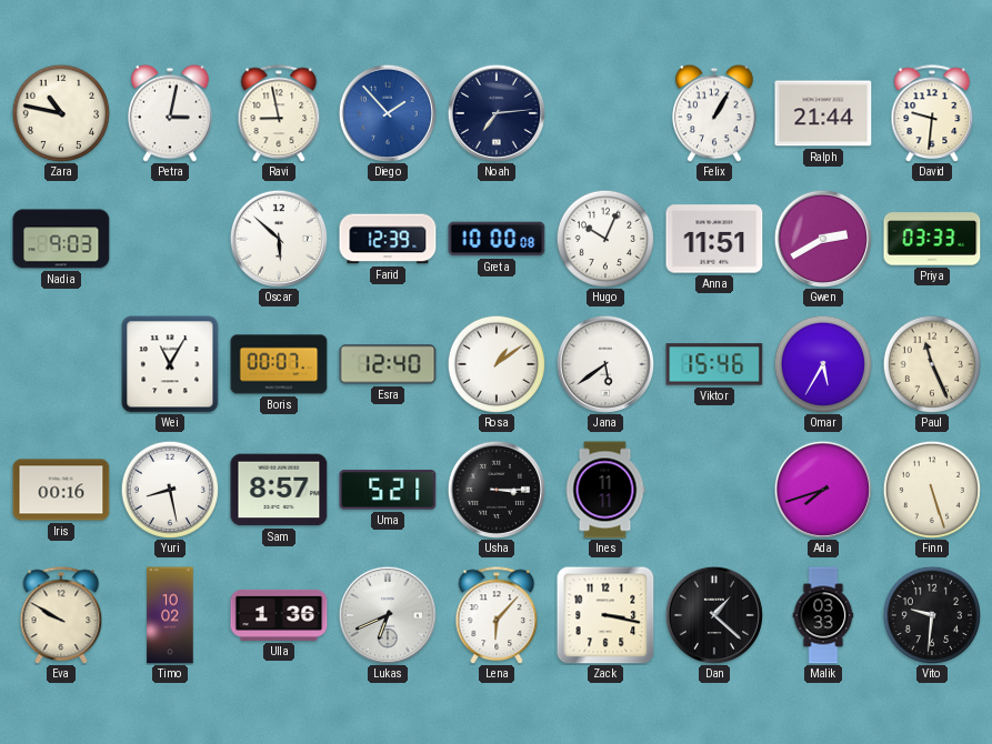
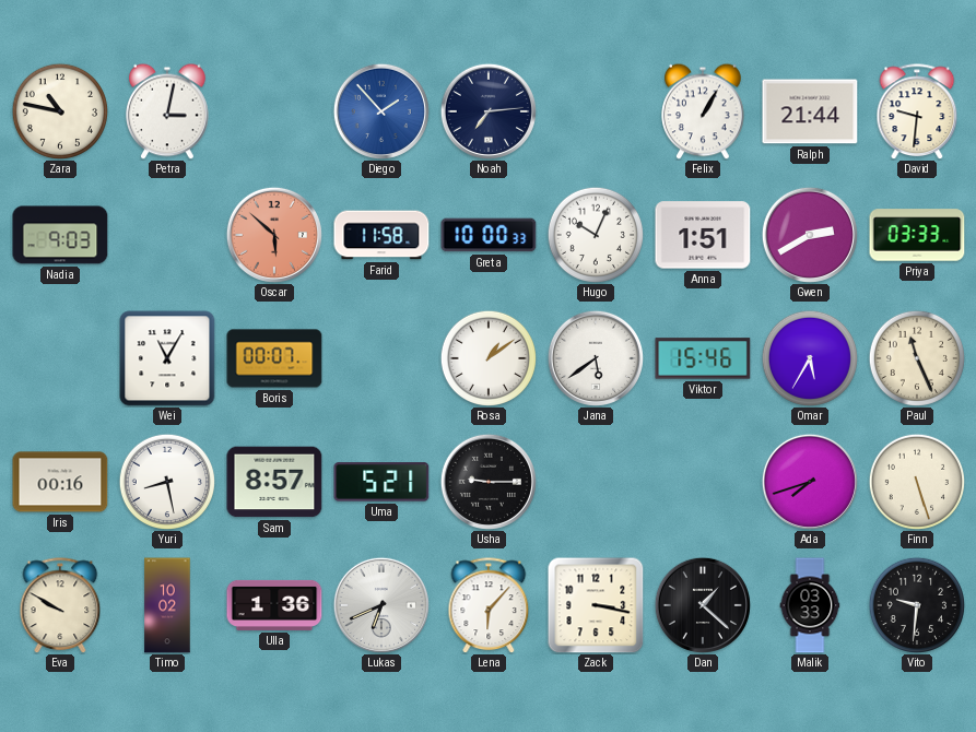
Ravi: 8:58 -> none
Oscar dial: white -> salmon
Farid: 12:39 -> 11:58
Greta: 10:00:08 -> 10:00:33
Anna: 11:51 -> 1:51
Esra: 12:40 -> none
Usha: 3:15 -> 9:15
Ines: 11:11 -> none
